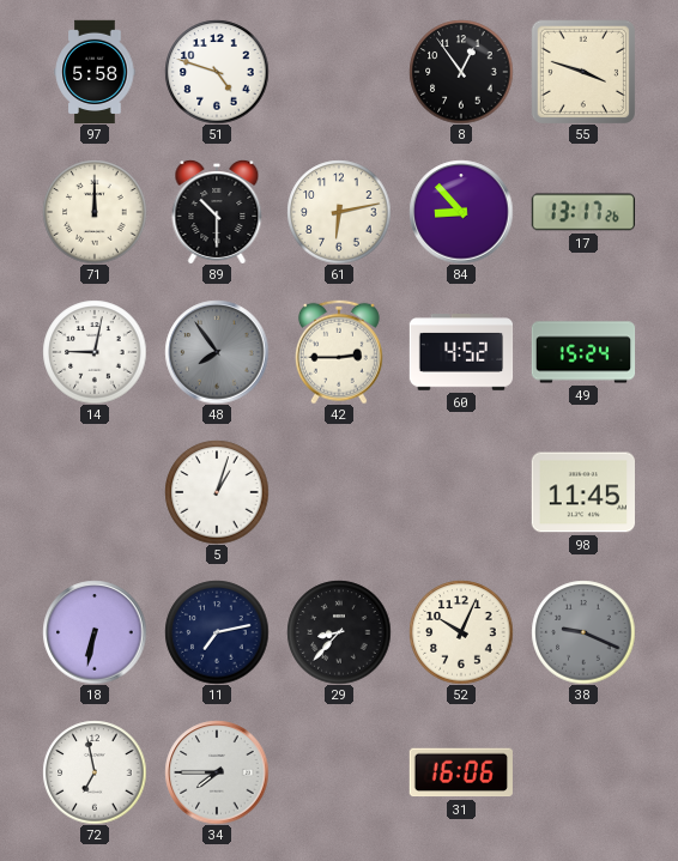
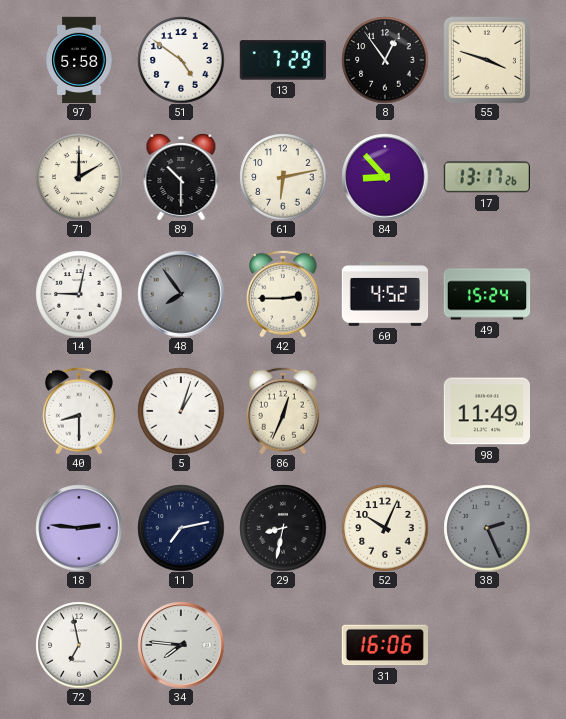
51: 4:48 -> 4:51
13: none -> 7:29
71: 12:00 -> 2:00
40: none -> 8:30
86: none -> 12:34
98: 11:45 -> 11:49
18: 6:32 -> 2:46
29: 8:37 -> 8:32
38: 9:19 -> 2:26
34: 7:45 -> 7:46
